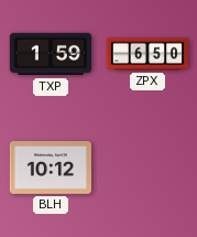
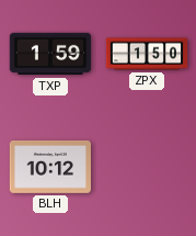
ZPX: 6:50 -> 1:50
